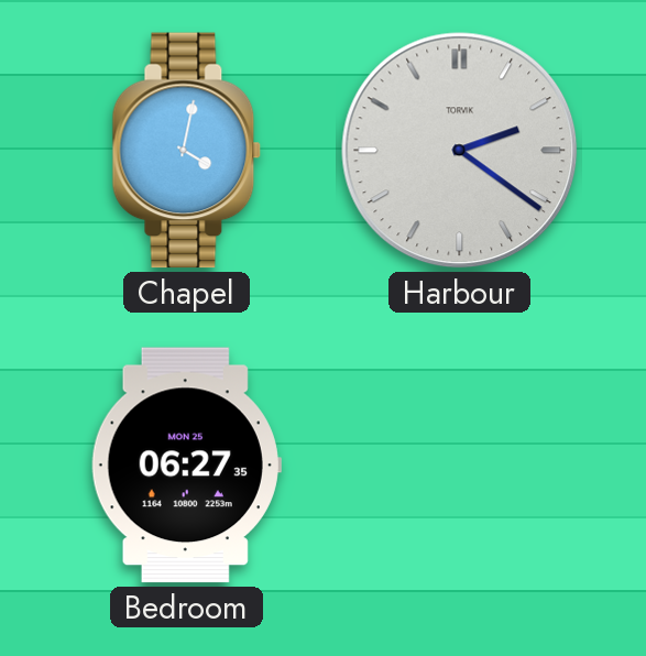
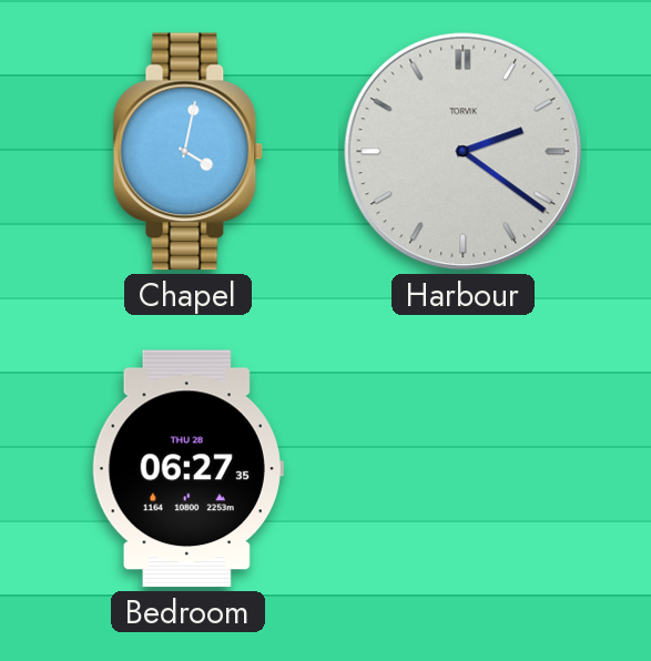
Bedroom date: MON 25 -> THU 28
